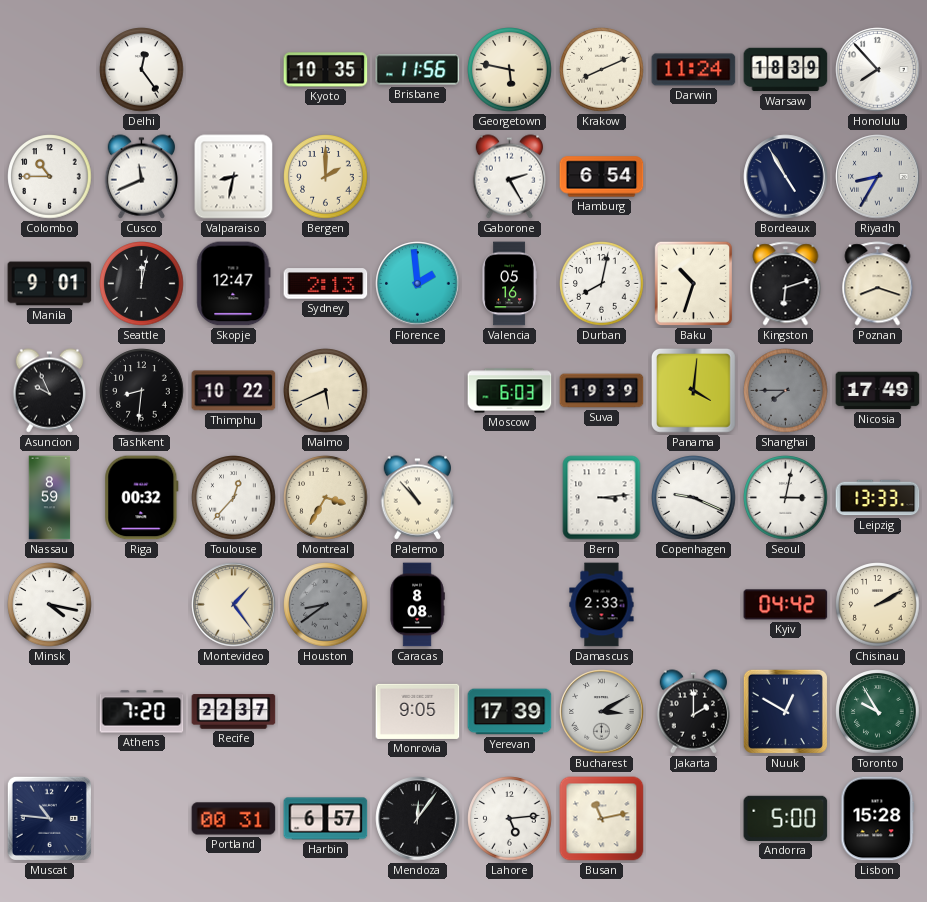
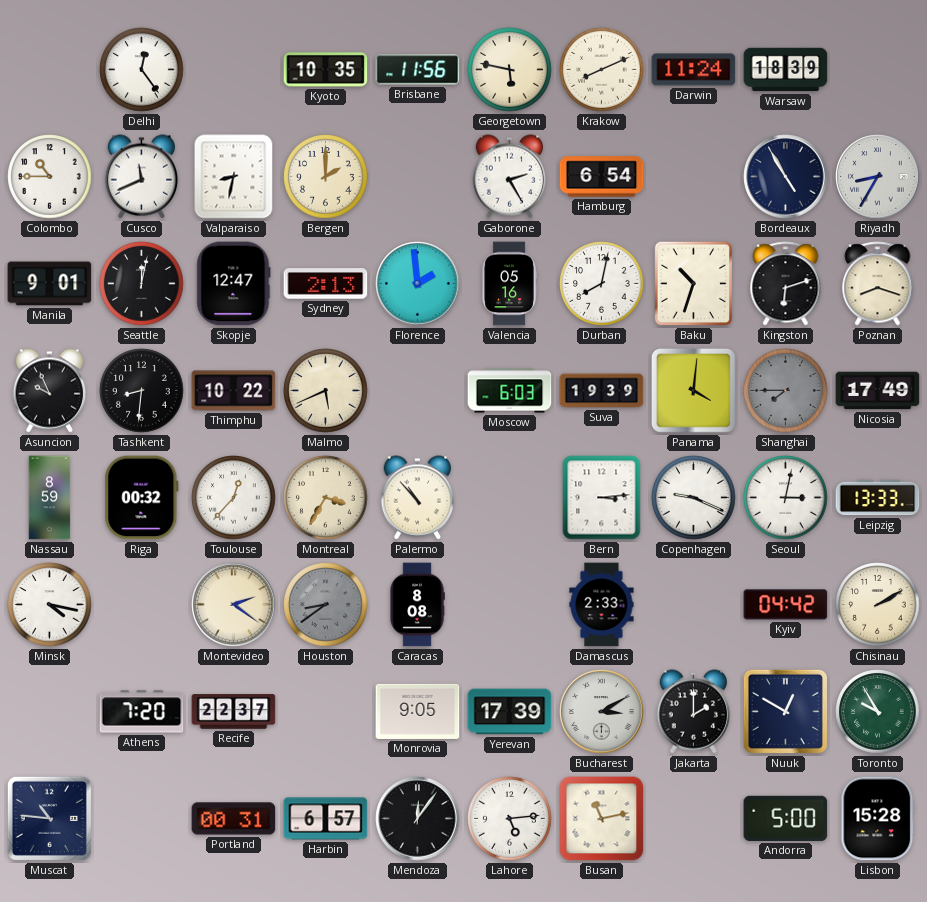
Honolulu: 7:53 -> none
Montevideo: 1:24 -> 2:21
